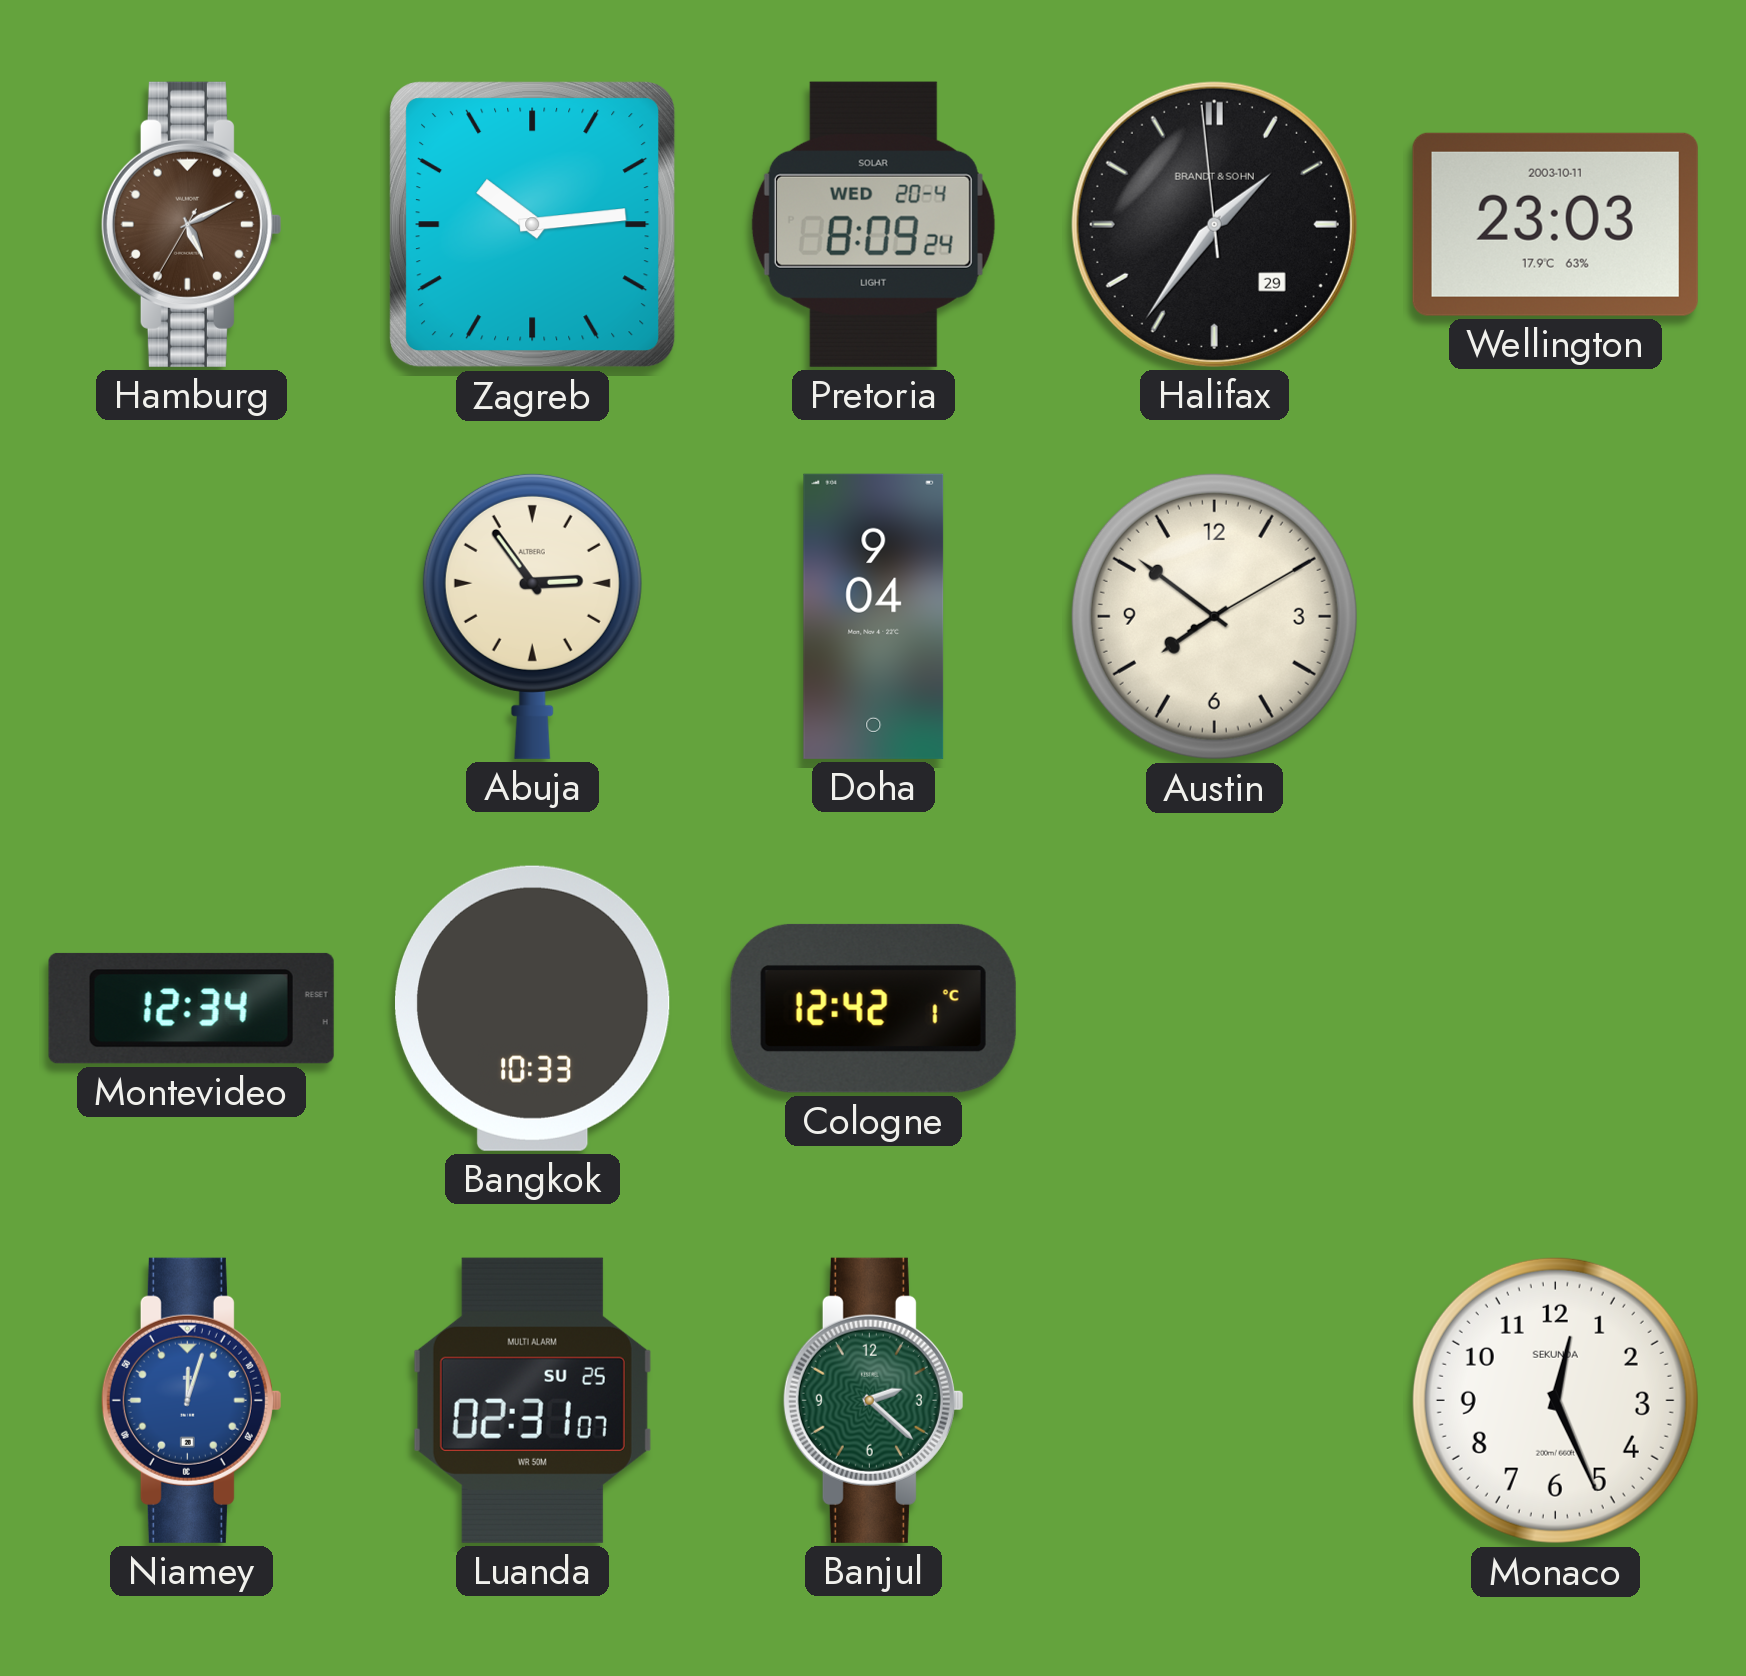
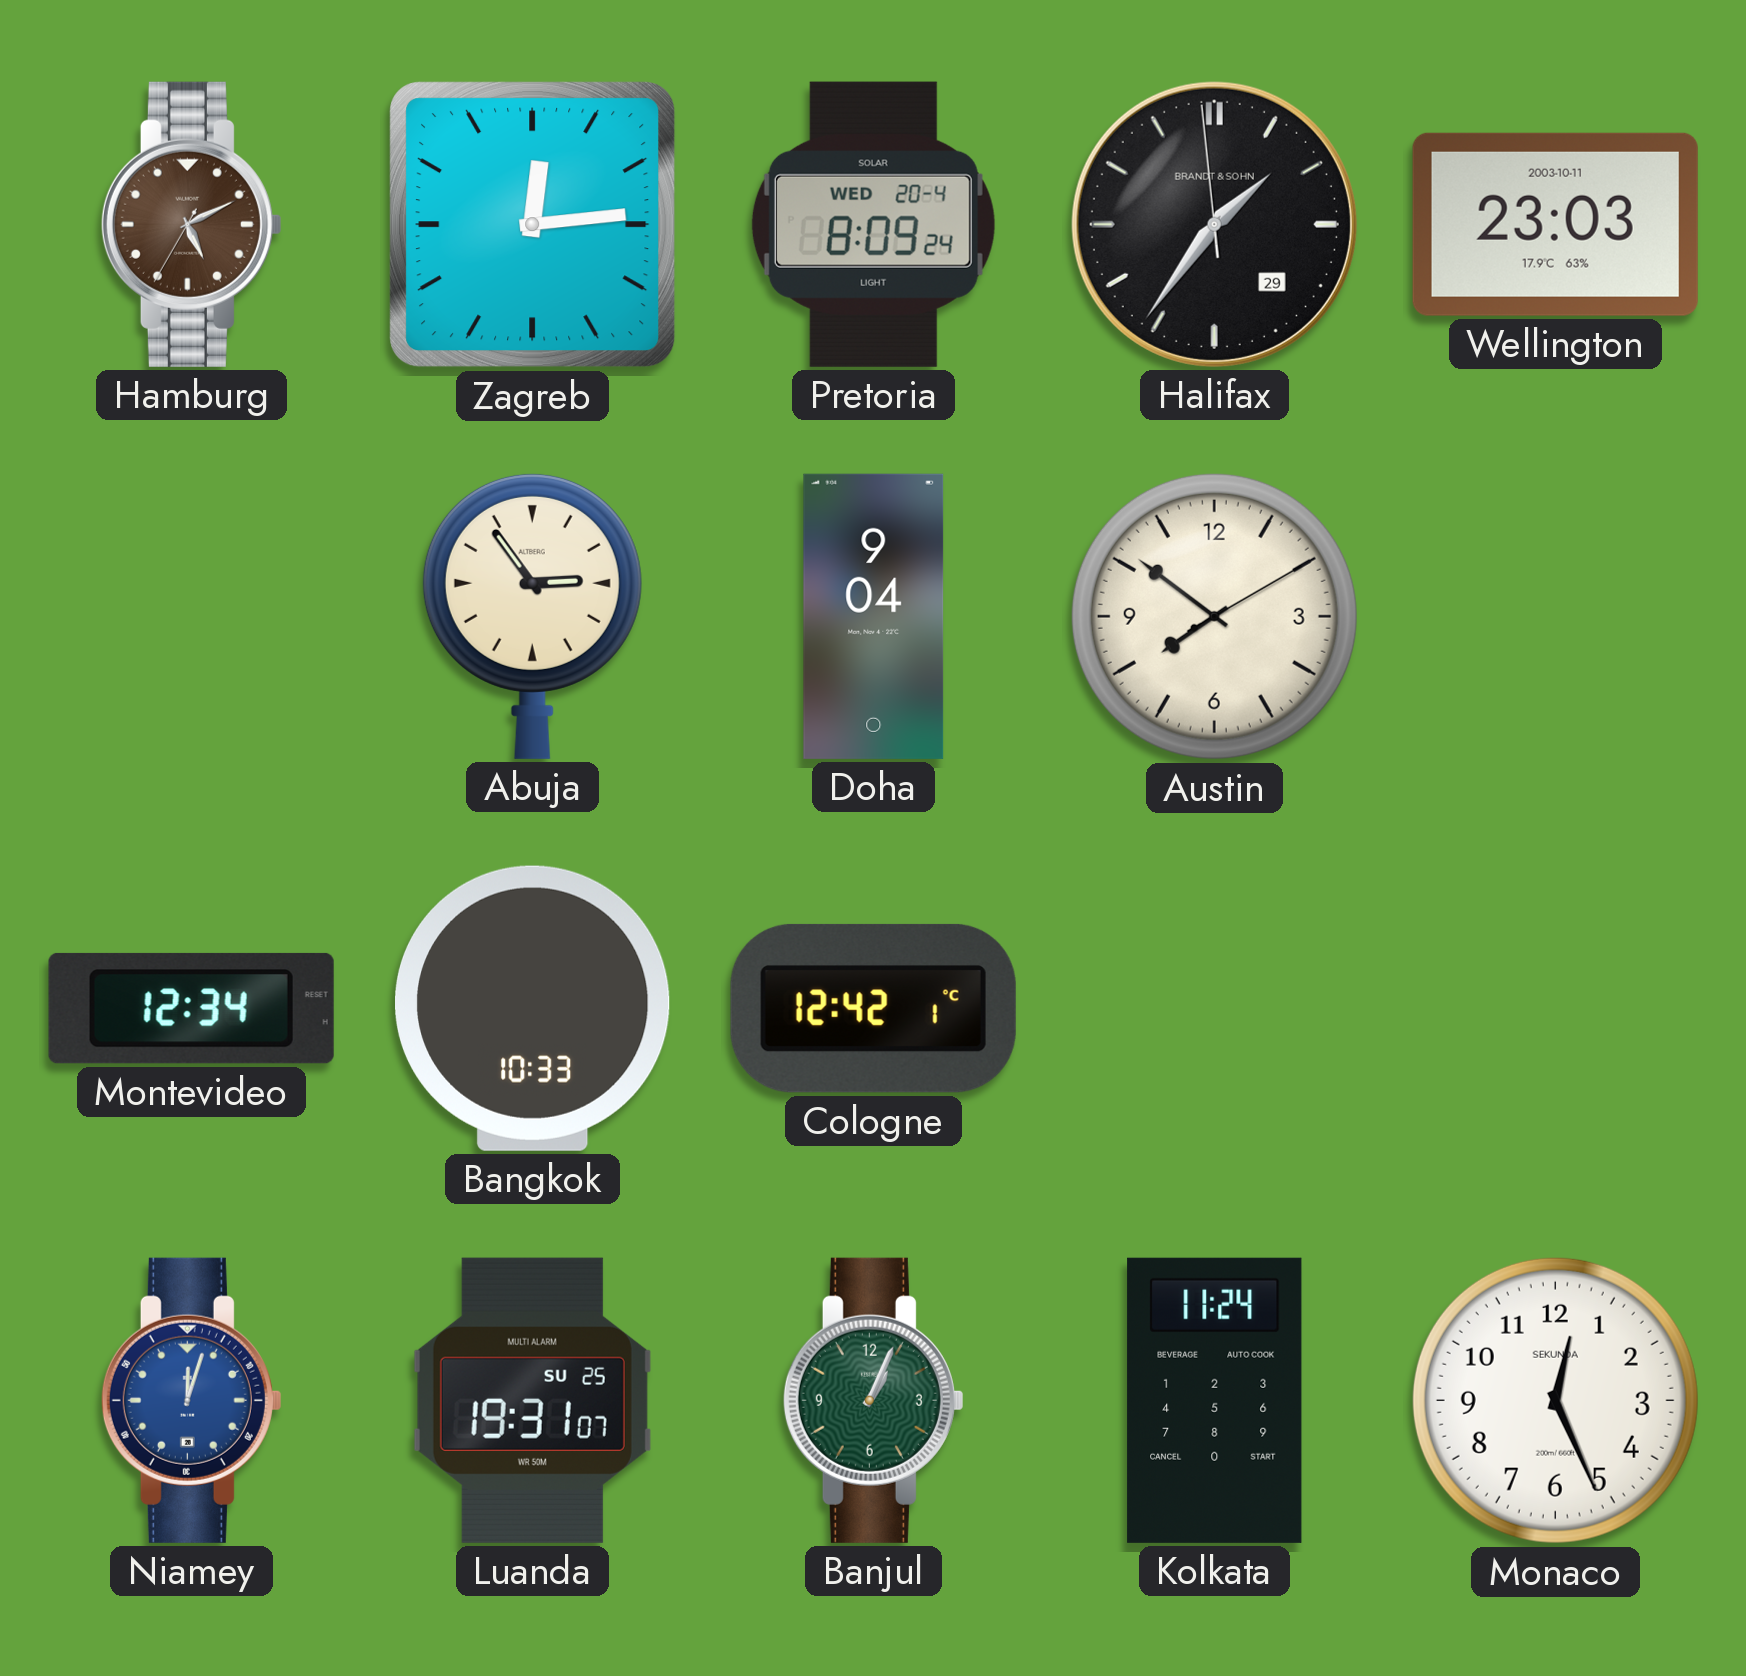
Zagreb: 10:14 -> 12:14
Luanda: 02:31 -> 19:31
Banjul: 2:22 -> 1:04
Kolkata: none -> 11:24
